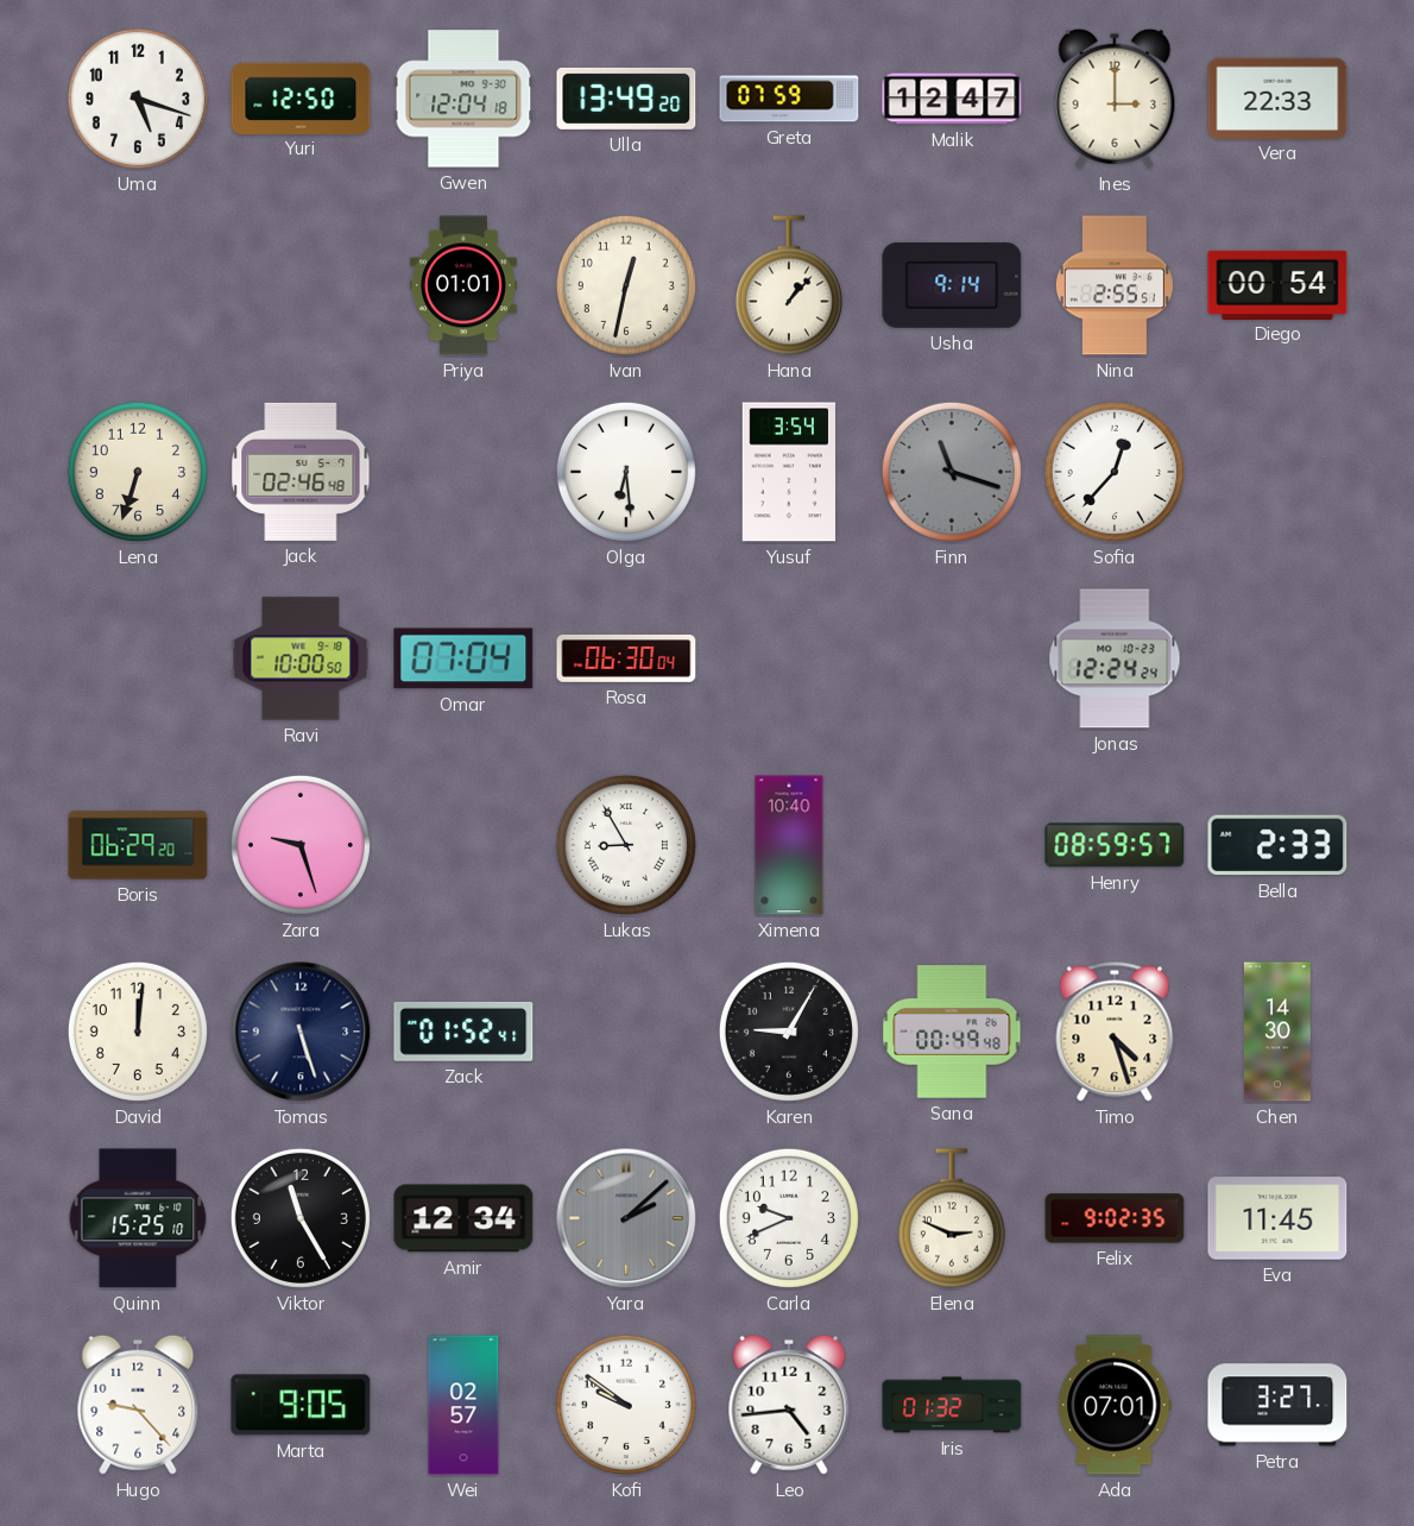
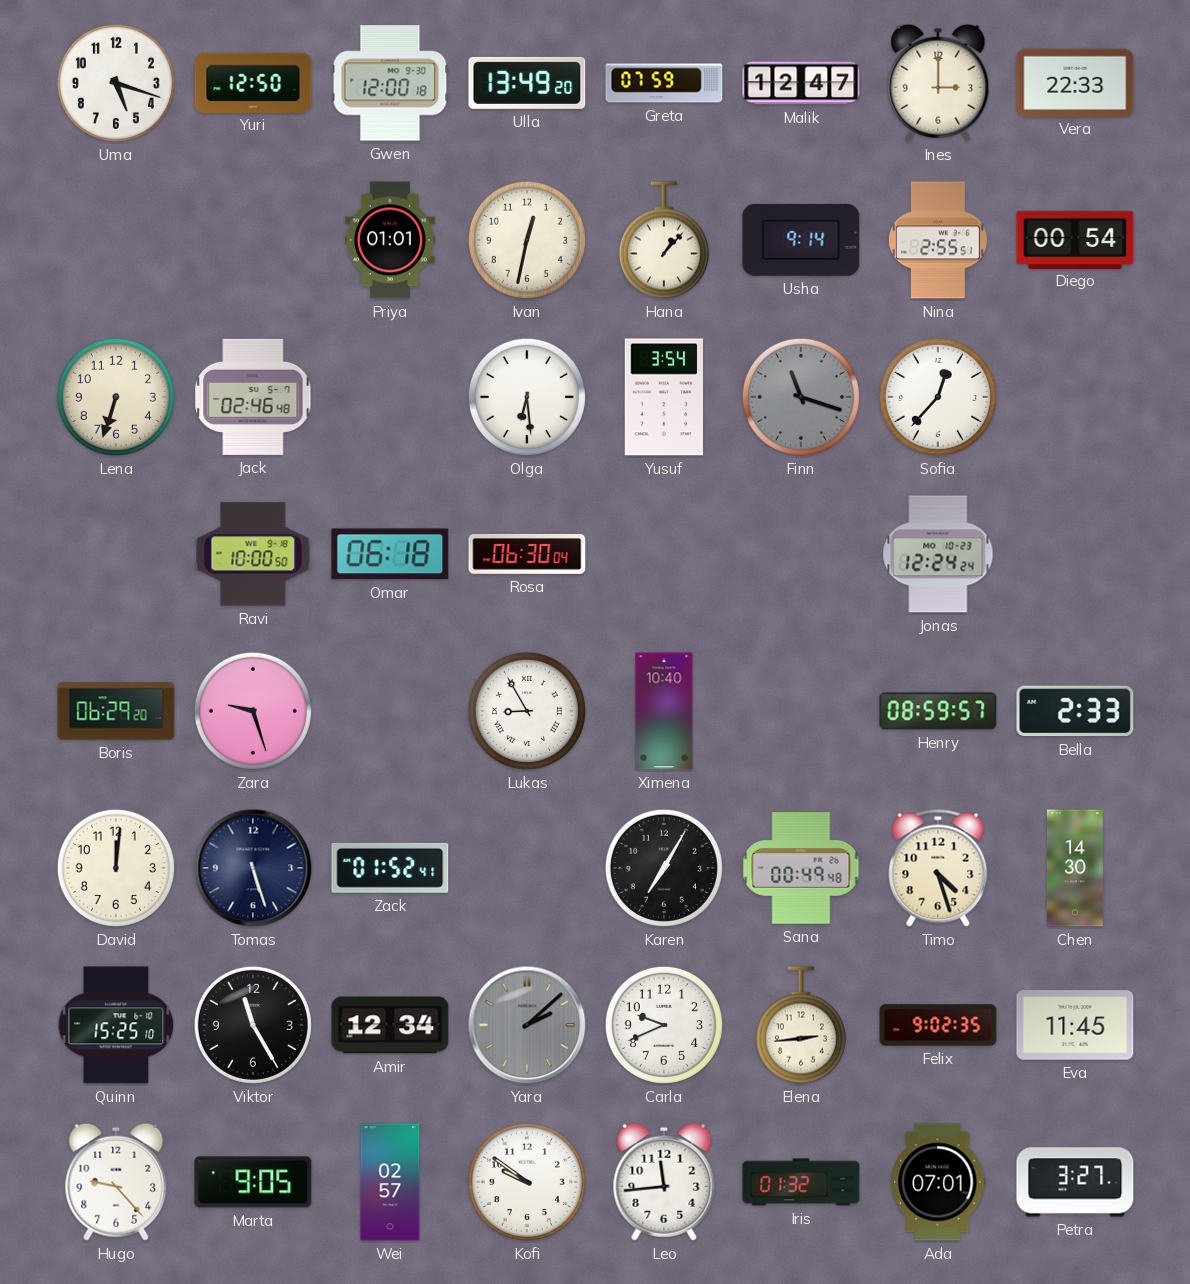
Gwen: 12:04 -> 12:00
Omar: 07:04 -> 06:18
Karen: 9:05 -> 7:05
Elena: 2:49 -> 2:44
Leo: 4:44 -> 11:44
